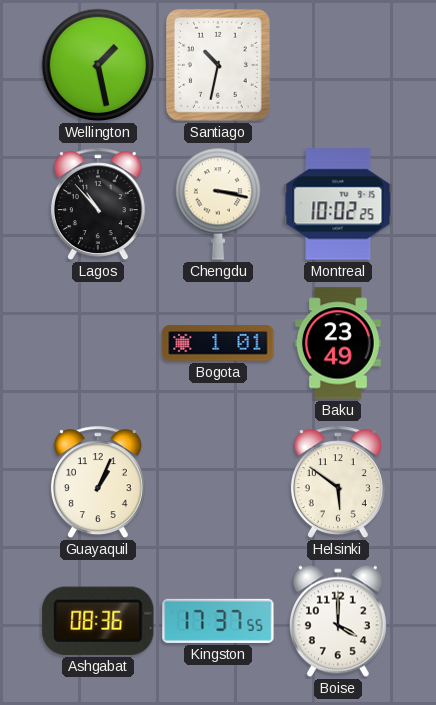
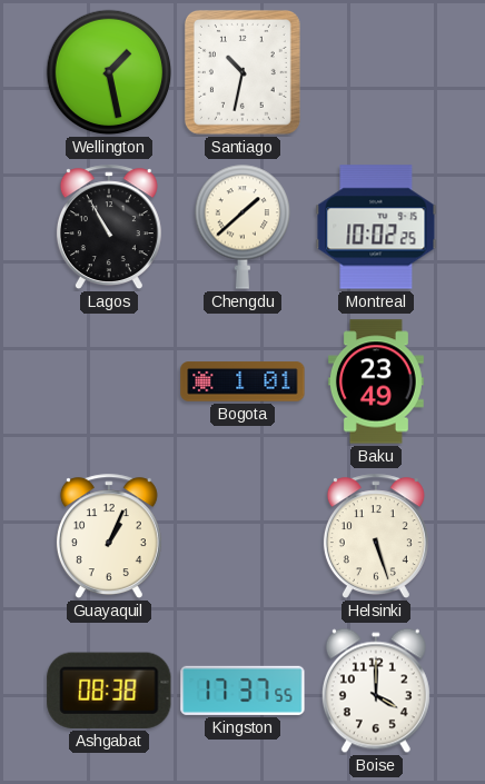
Lagos: 10:53 -> 10:55
Chengdu: 3:17 -> 1:38
Helsinki: 5:51 -> 5:27
Ashgabat: 08:36 -> 08:38
